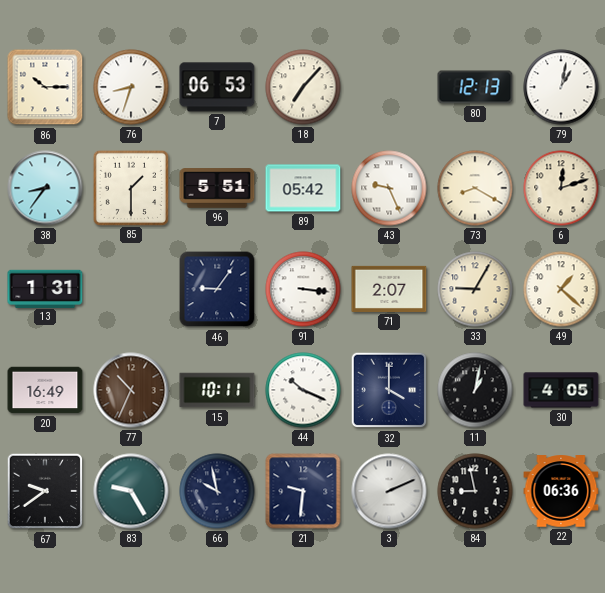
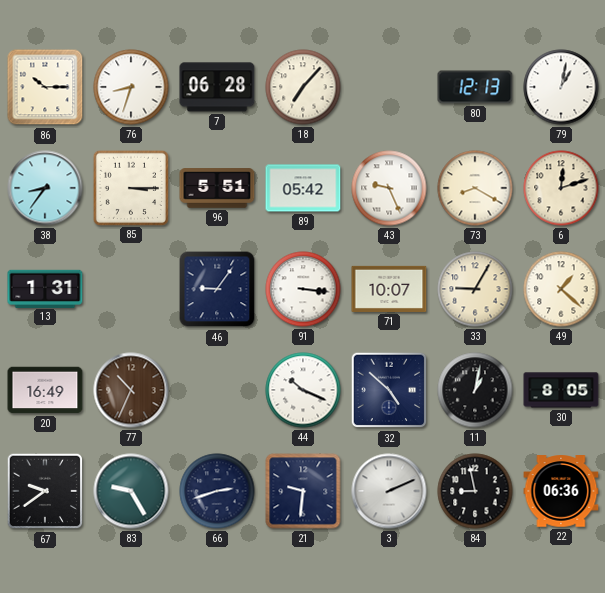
7: 06:53 -> 06:28
85: 1:30 -> 3:15
71: 2:07 -> 10:07
15: 10:11 -> none
32: 4:00 -> 4:52
30: 4:05 -> 8:05
66: 9:58 -> 2:42
